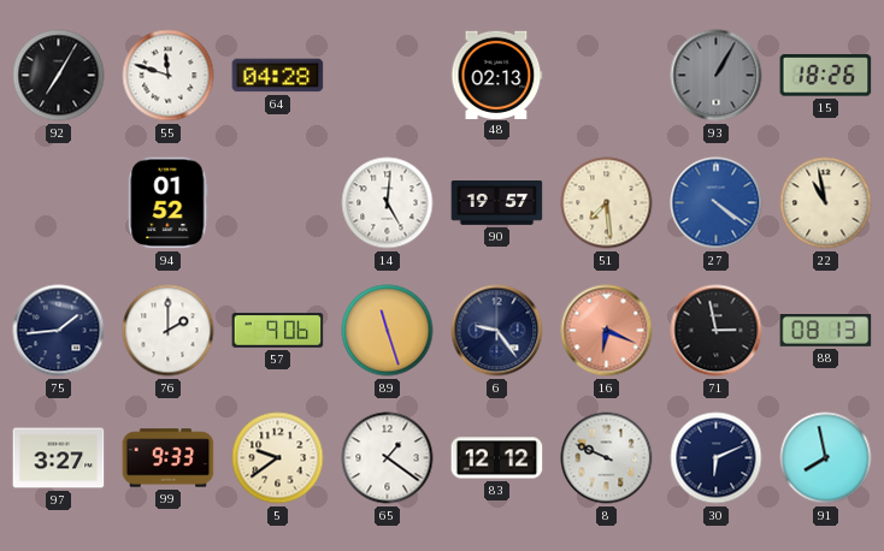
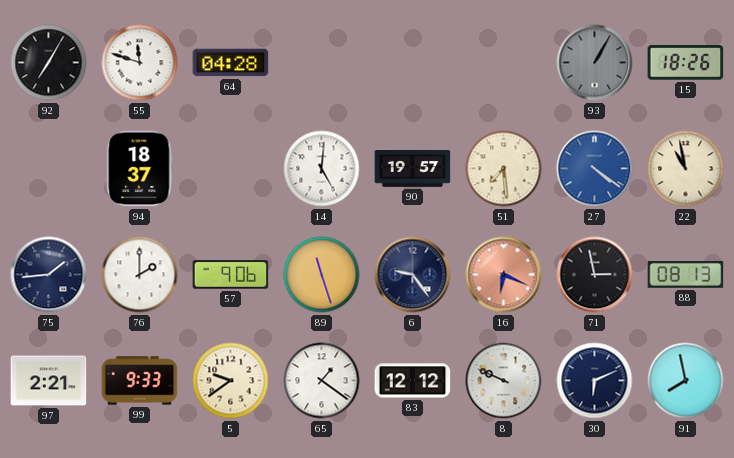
48: 02:13 -> none
94: 01:52 -> 18:37
97: 3:27 -> 2:21
